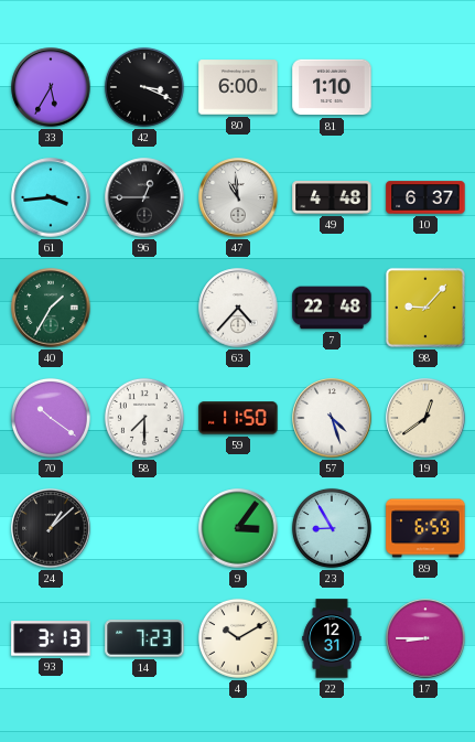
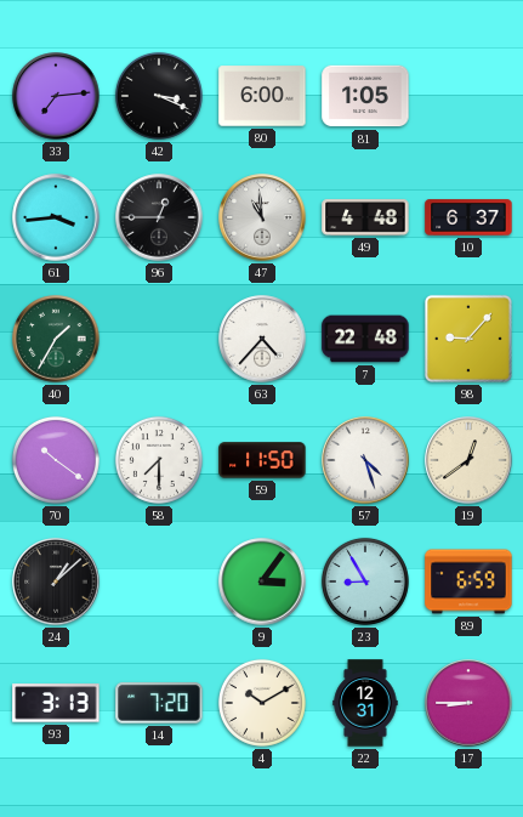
33: 5:35 -> 7:14
81: 1:10 -> 1:05
14: 7:23 -> 7:20
